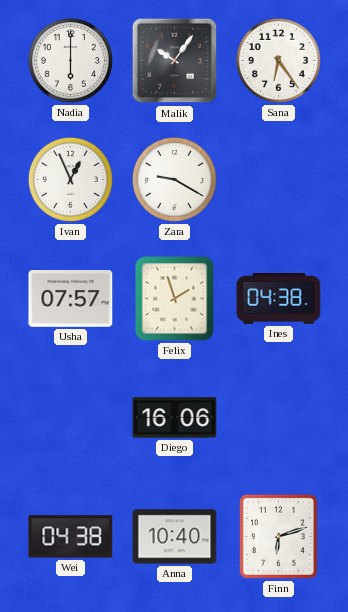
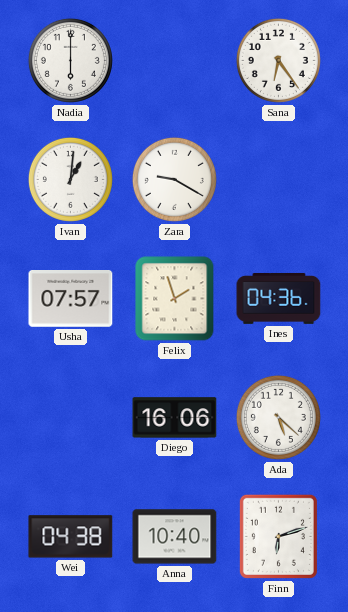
Malik: 10:06 -> none
Ivan: 12:56 -> 1:01
Ines: 04:38 -> 04:36
Ada: none -> 5:22
